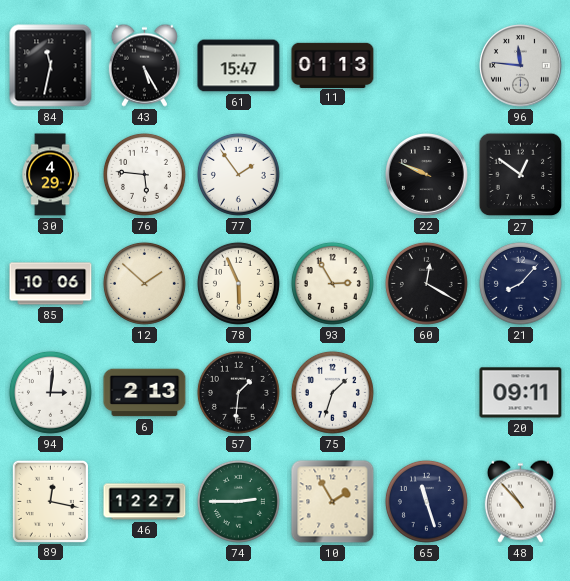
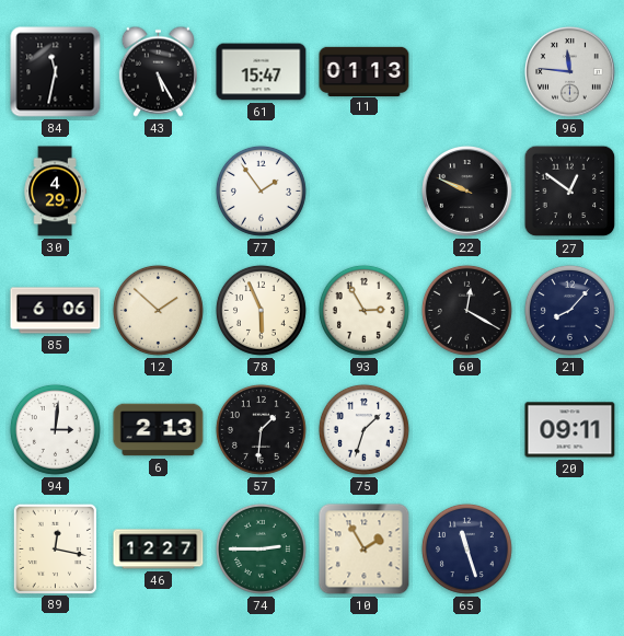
76: 5:46 -> none
85: 10:06 -> 6:06
48: 10:53 -> none
